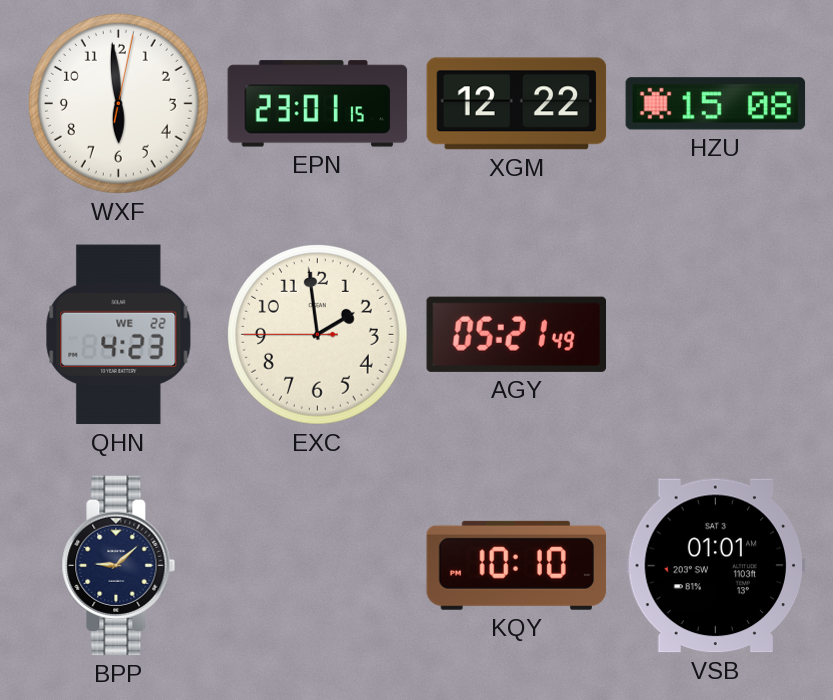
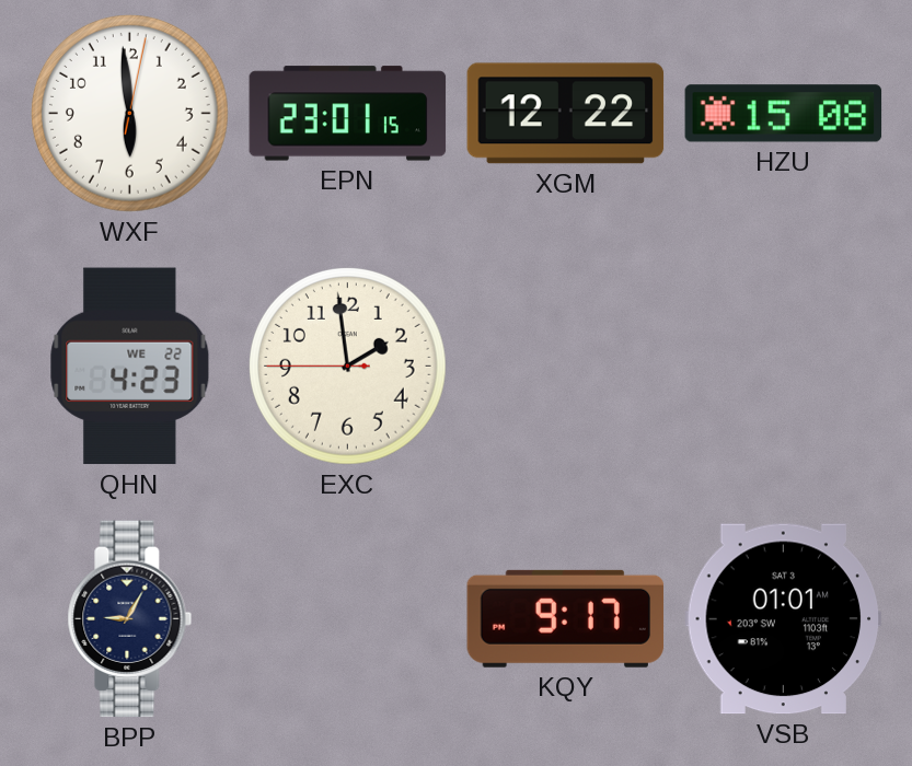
AGY: 05:21 -> none
BPP: 9:08 -> 9:05
KQY: 10:10 -> 9:17
